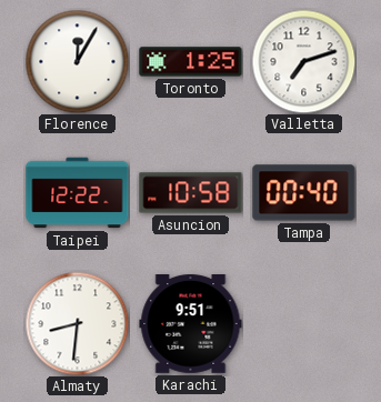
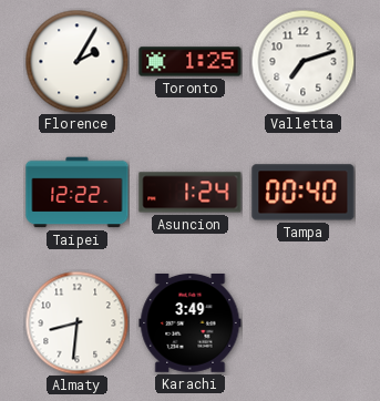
Florence: 12:05 -> 2:05
Asuncion: 10:58 -> 1:24
Karachi: 9:51 -> 3:49
